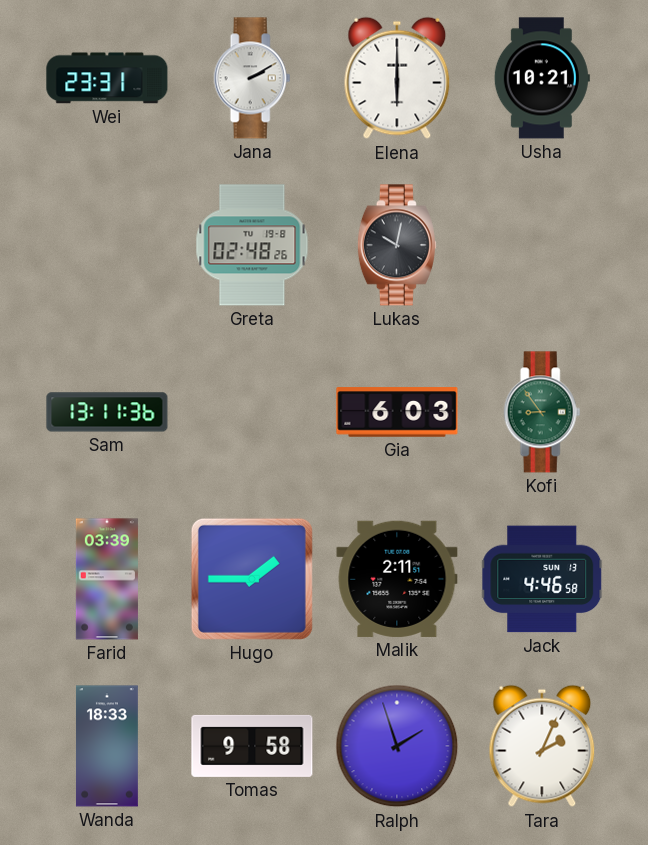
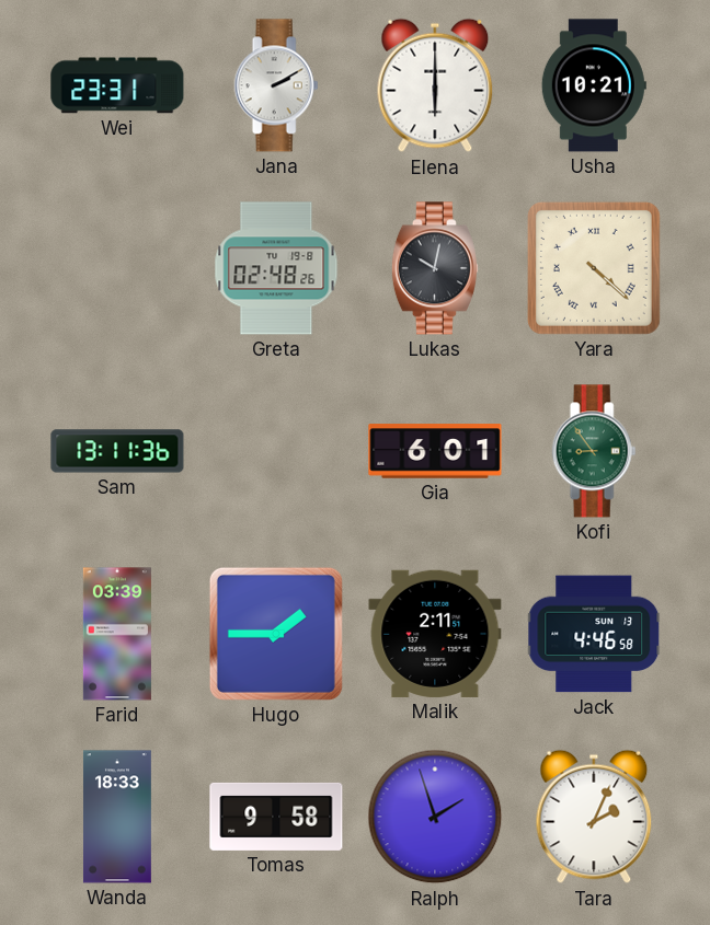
Yara: none -> 4:22
Gia: 6:03 -> 6:01
